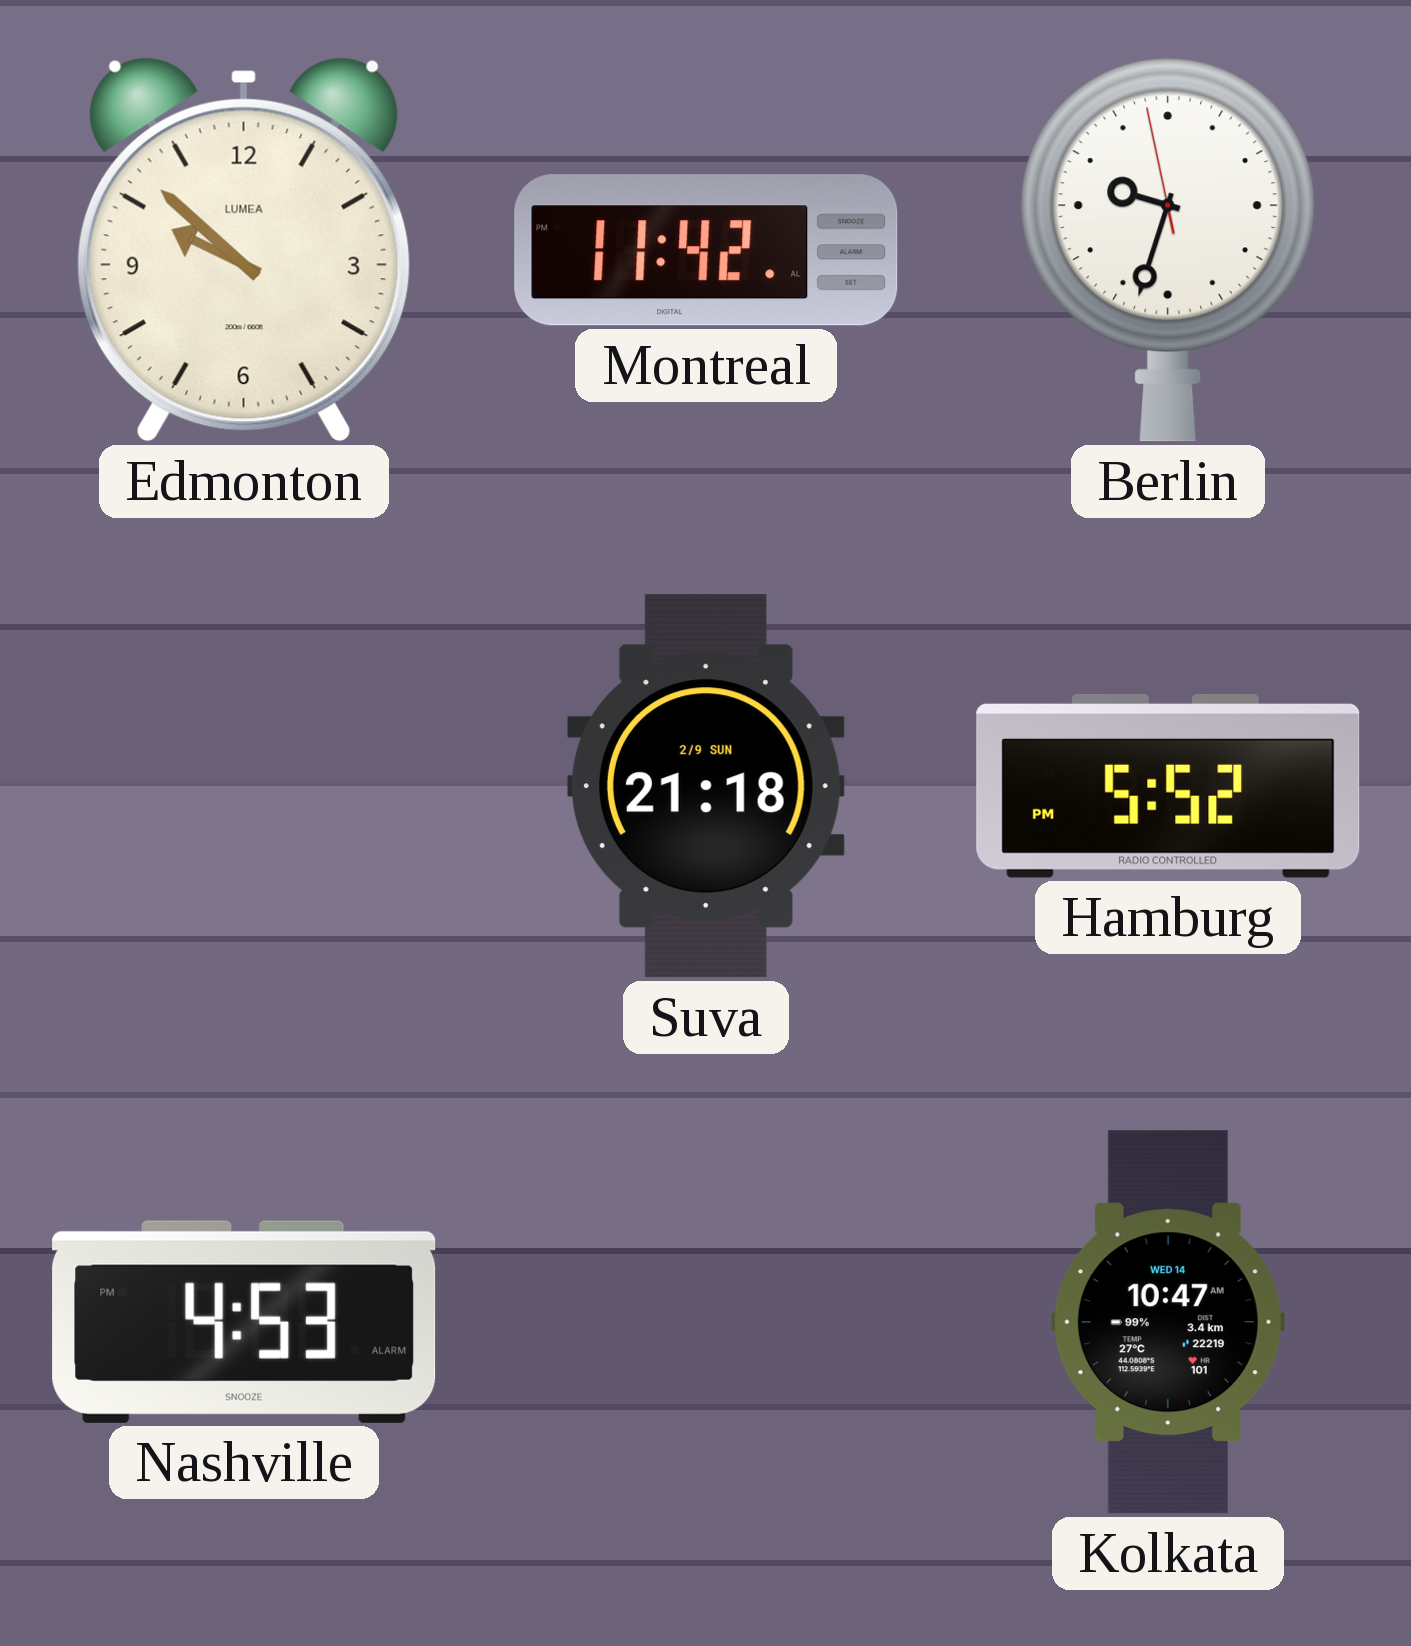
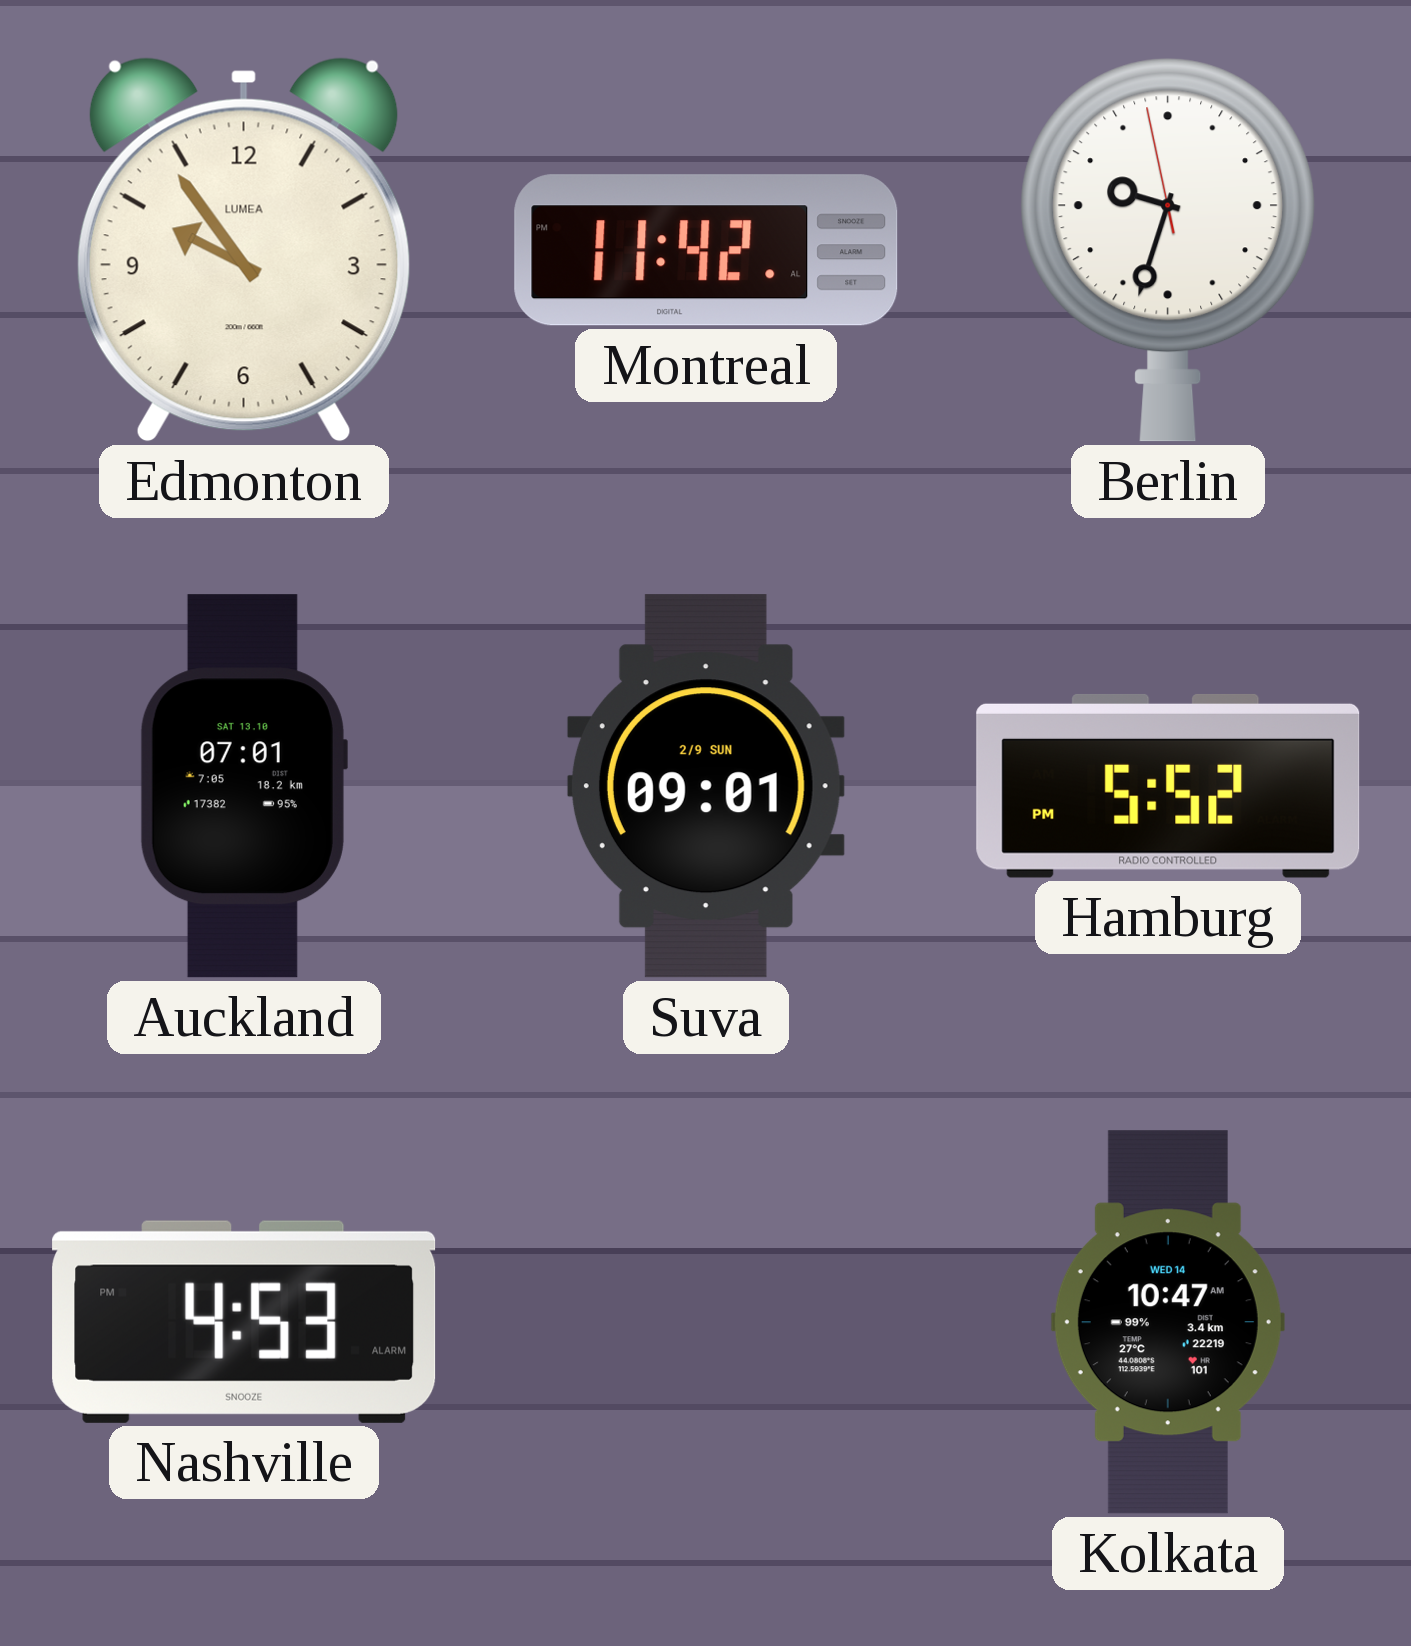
Edmonton: 9:52 -> 9:54
Auckland: none -> 07:01
Suva: 21:18 -> 09:01
